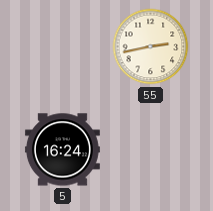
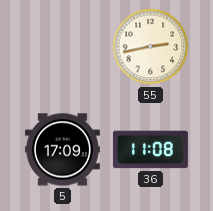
5: 16:24 -> 17:09
36: none -> 11:08
